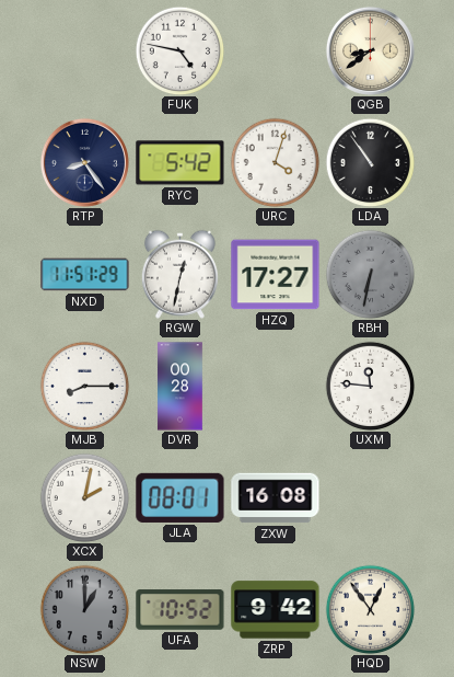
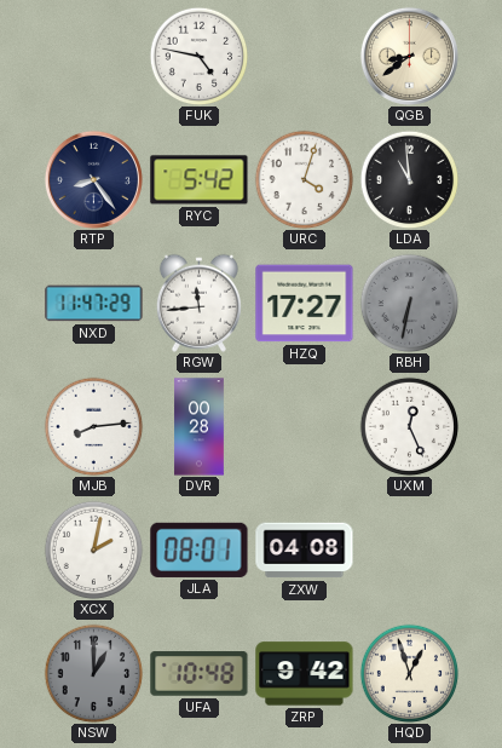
LDA: 10:54 -> 10:59
NXD: 11:51 -> 11:47
RGW: 12:32 -> 11:44
MJB: 8:15 -> 8:14
UXM: 11:46 -> 12:26
ZXW: 16:08 -> 04:08
UFA: 10:52 -> 10:48
HQD: 12:54 -> 12:57
